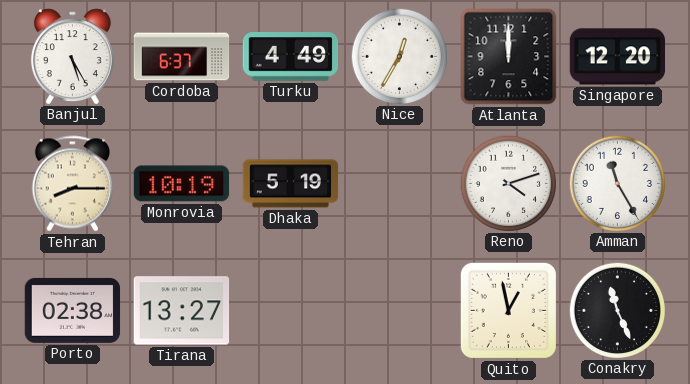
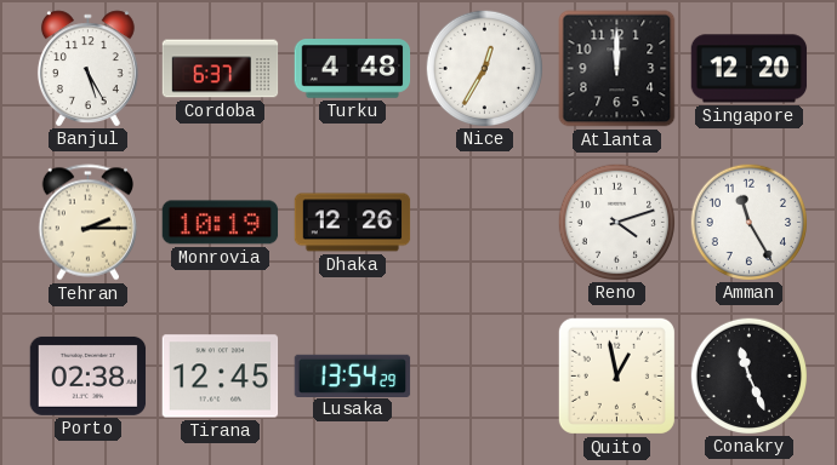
Turku: 4:49 -> 4:48
Tehran: 8:15 -> 2:15
Dhaka: 5:19 -> 12:26
Tirana: 13:27 -> 12:45
Lusaka: none -> 13:54
